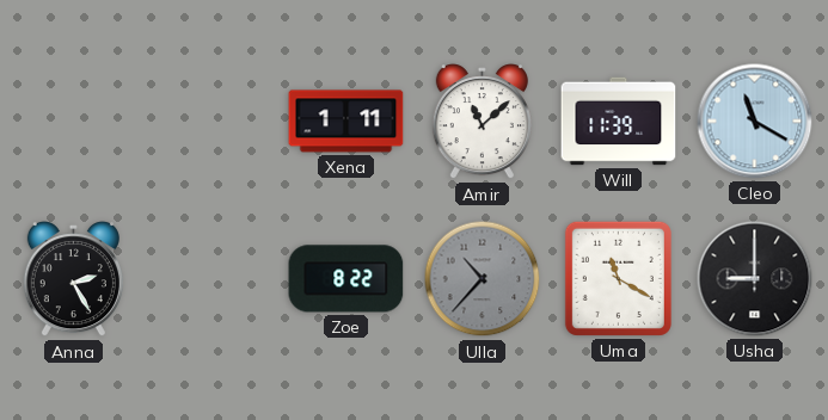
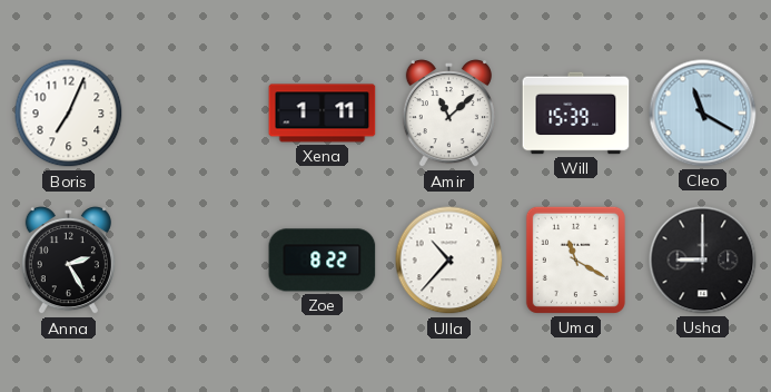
Boris: none -> 7:04
Will: 11:39 -> 15:39
Ulla dial: grey -> white
